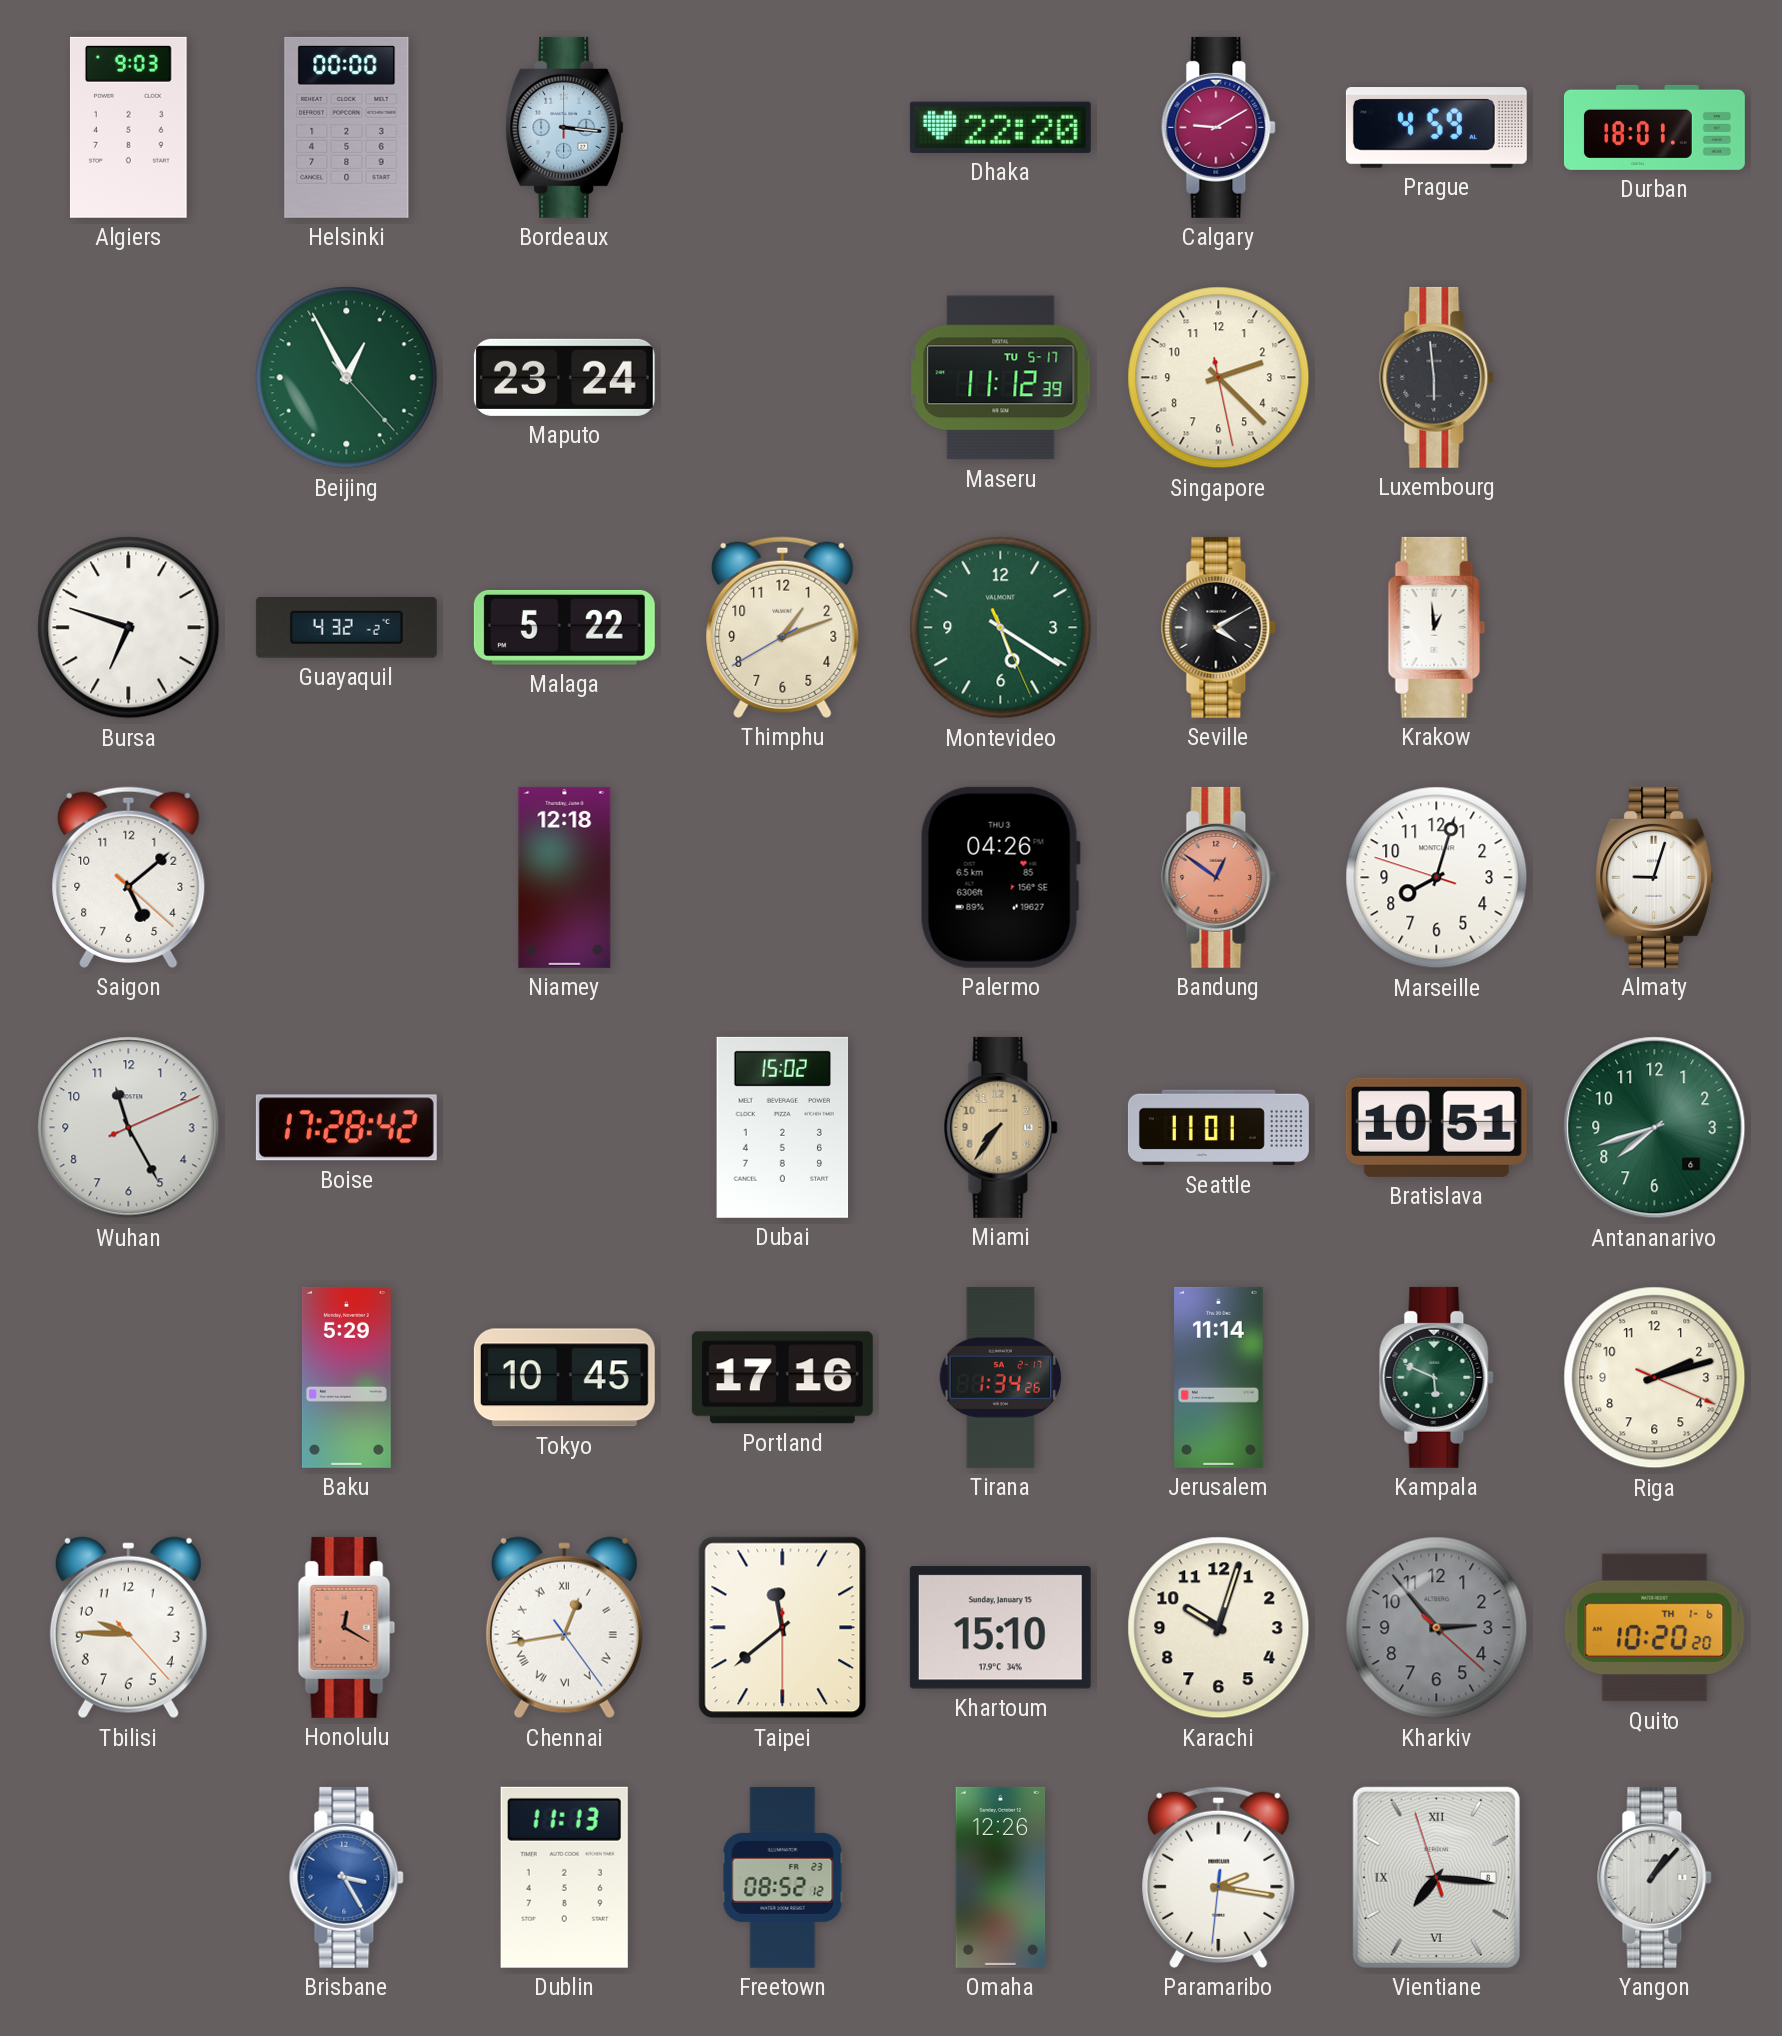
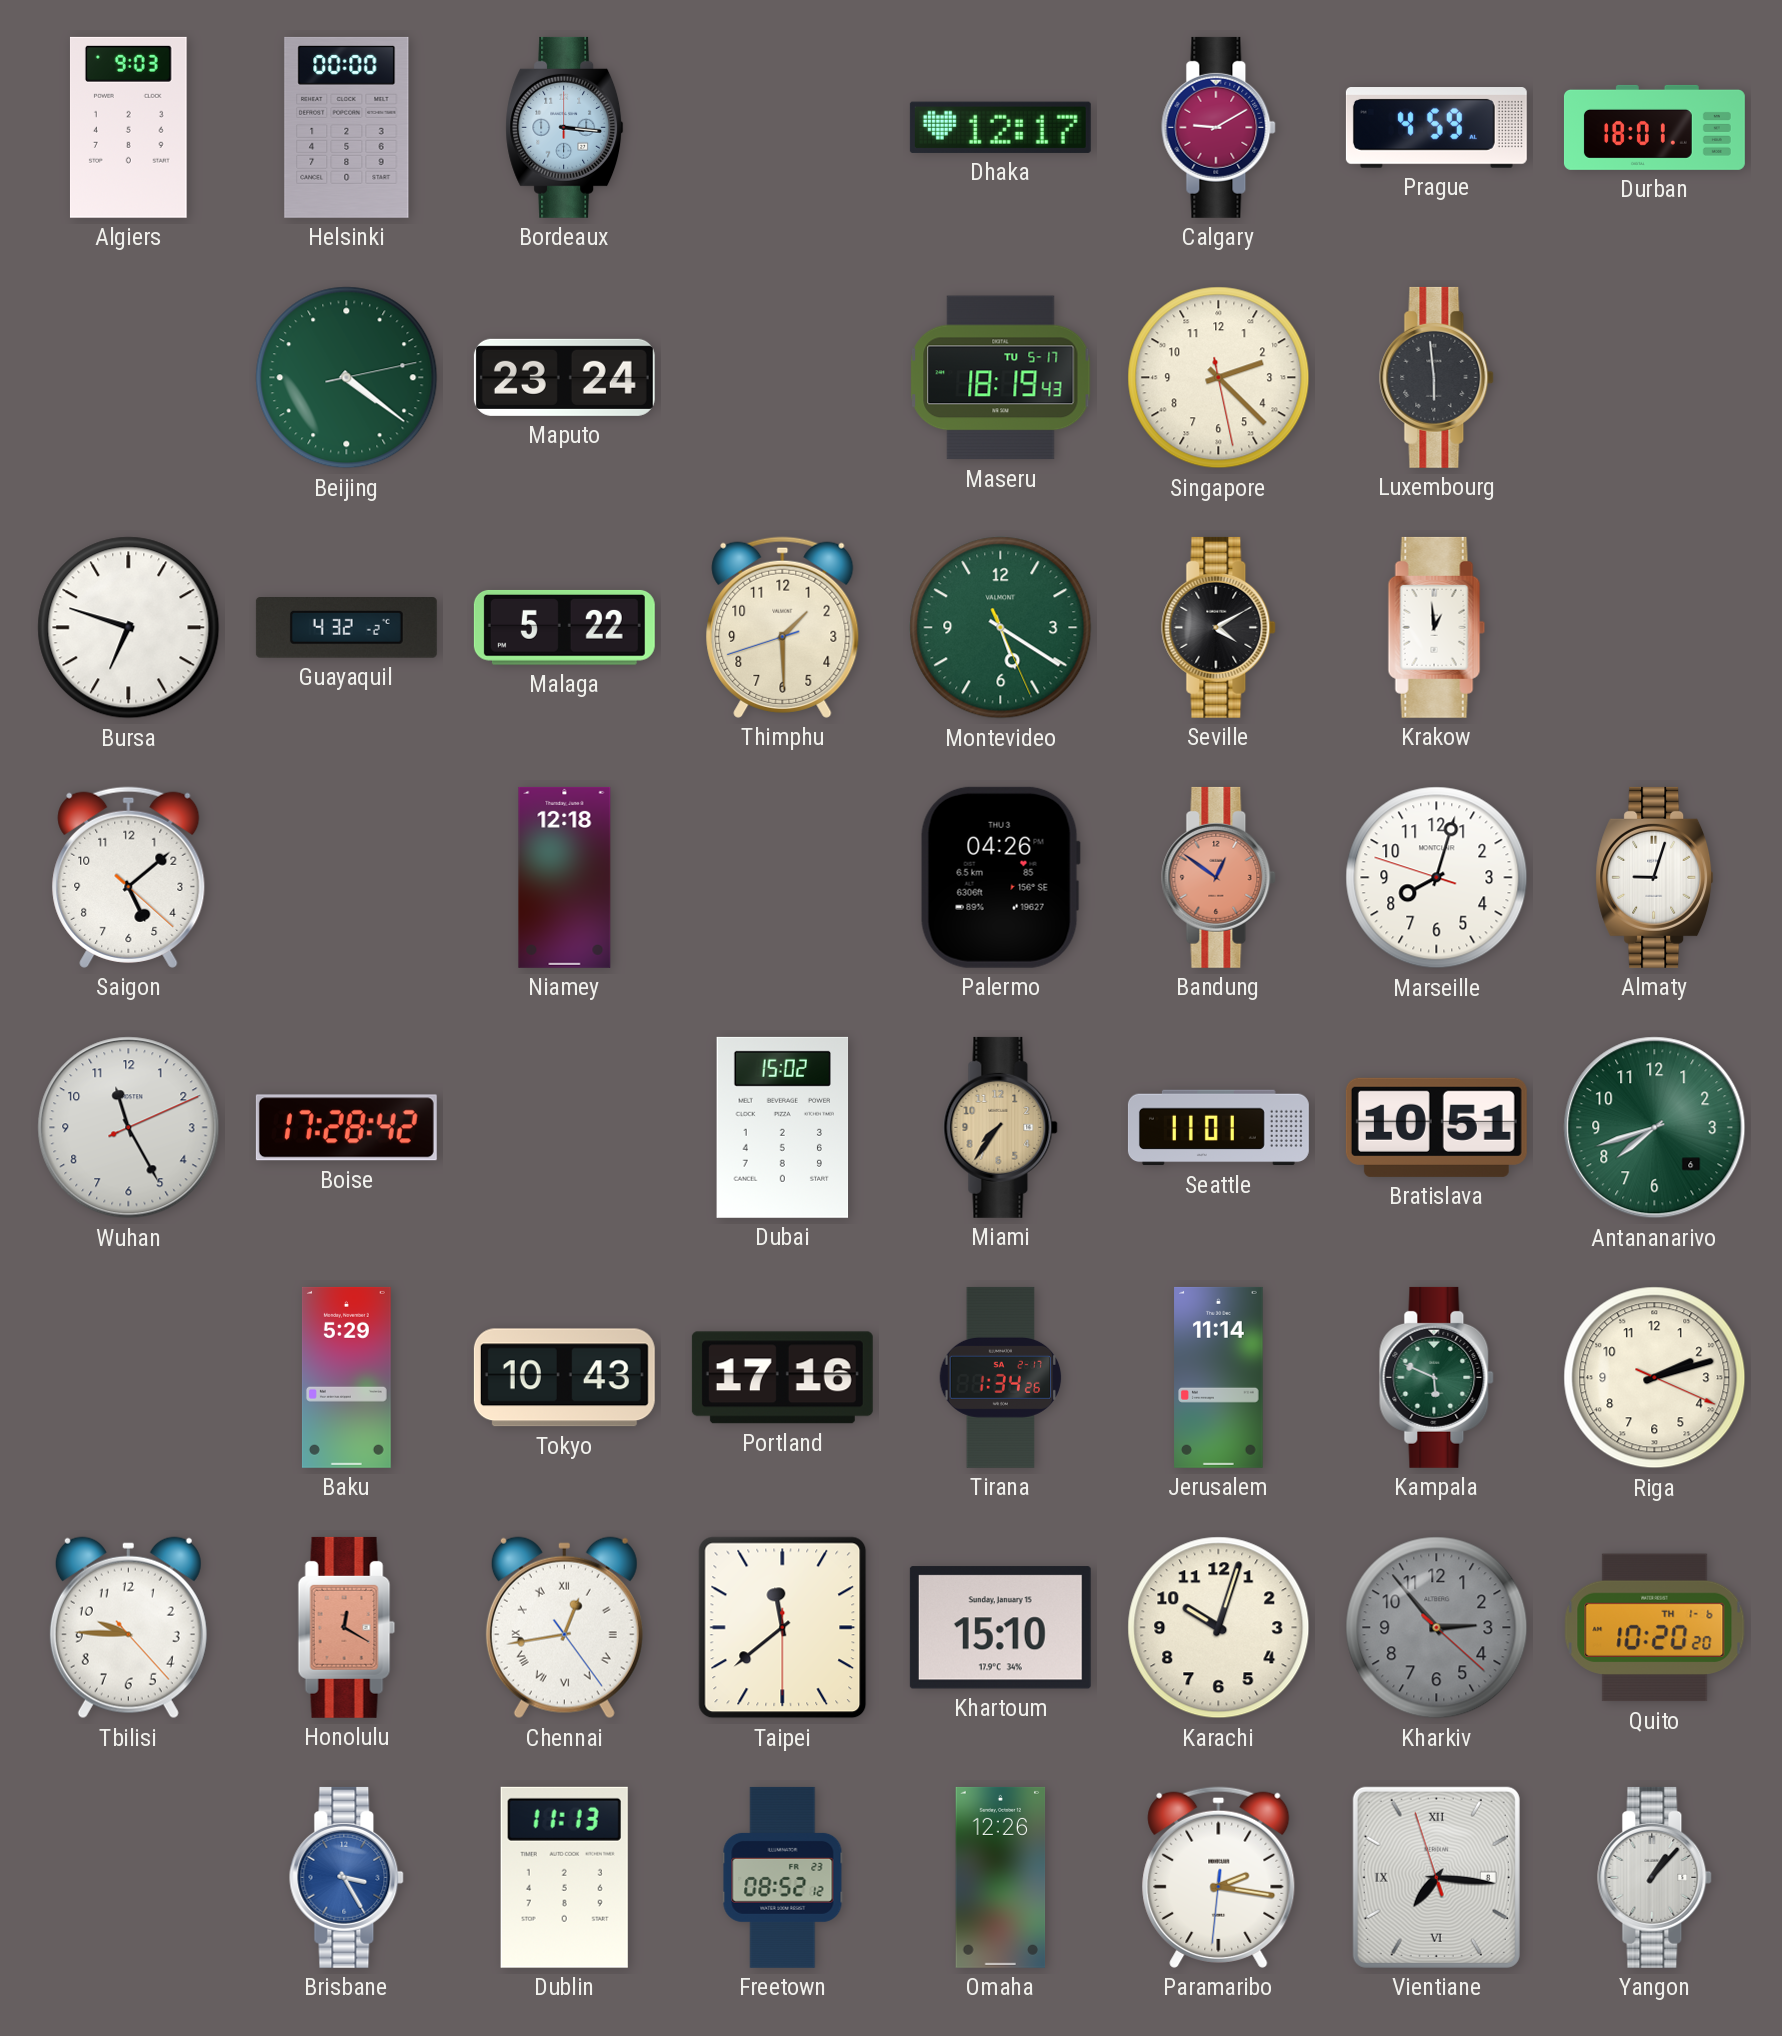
Dhaka: 22:20 -> 12:17
Beijing: 12:55 -> 4:21
Maseru: 11:12 -> 18:19
Thimphu: 1:11 -> 1:29
Tokyo: 10:45 -> 10:43
